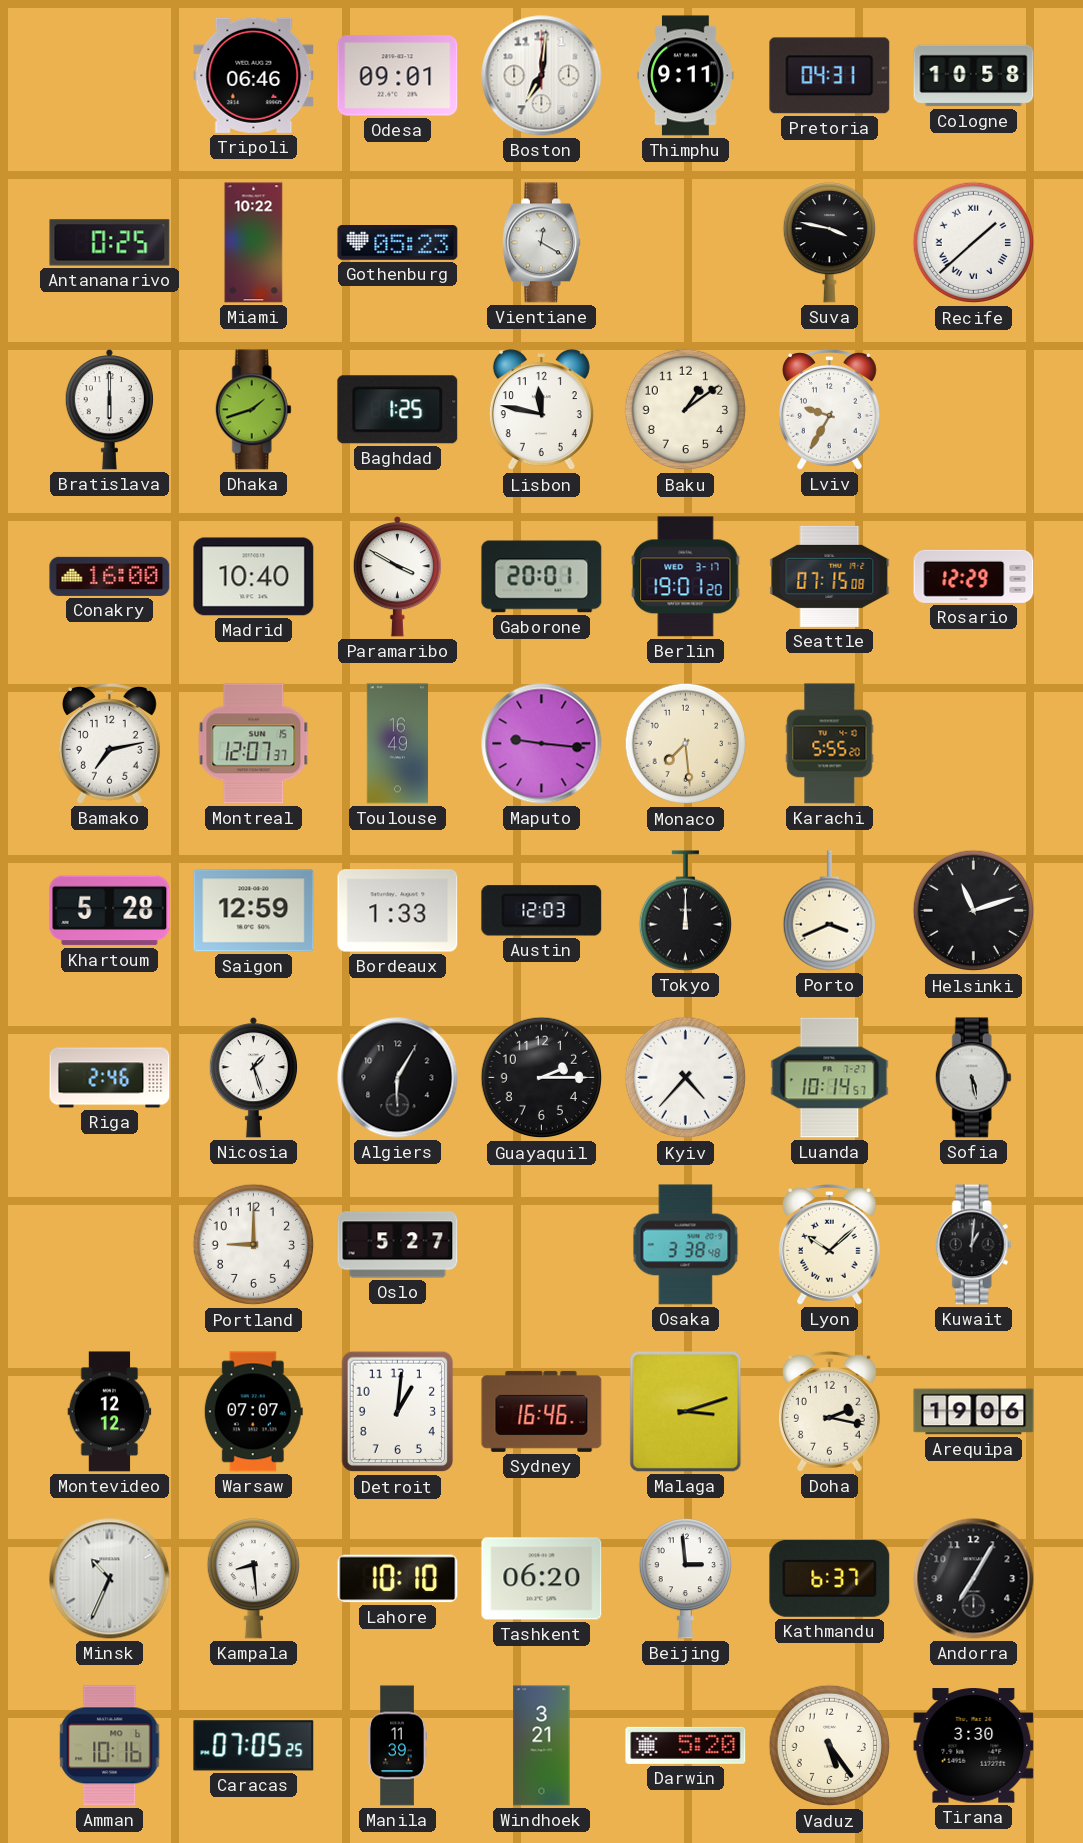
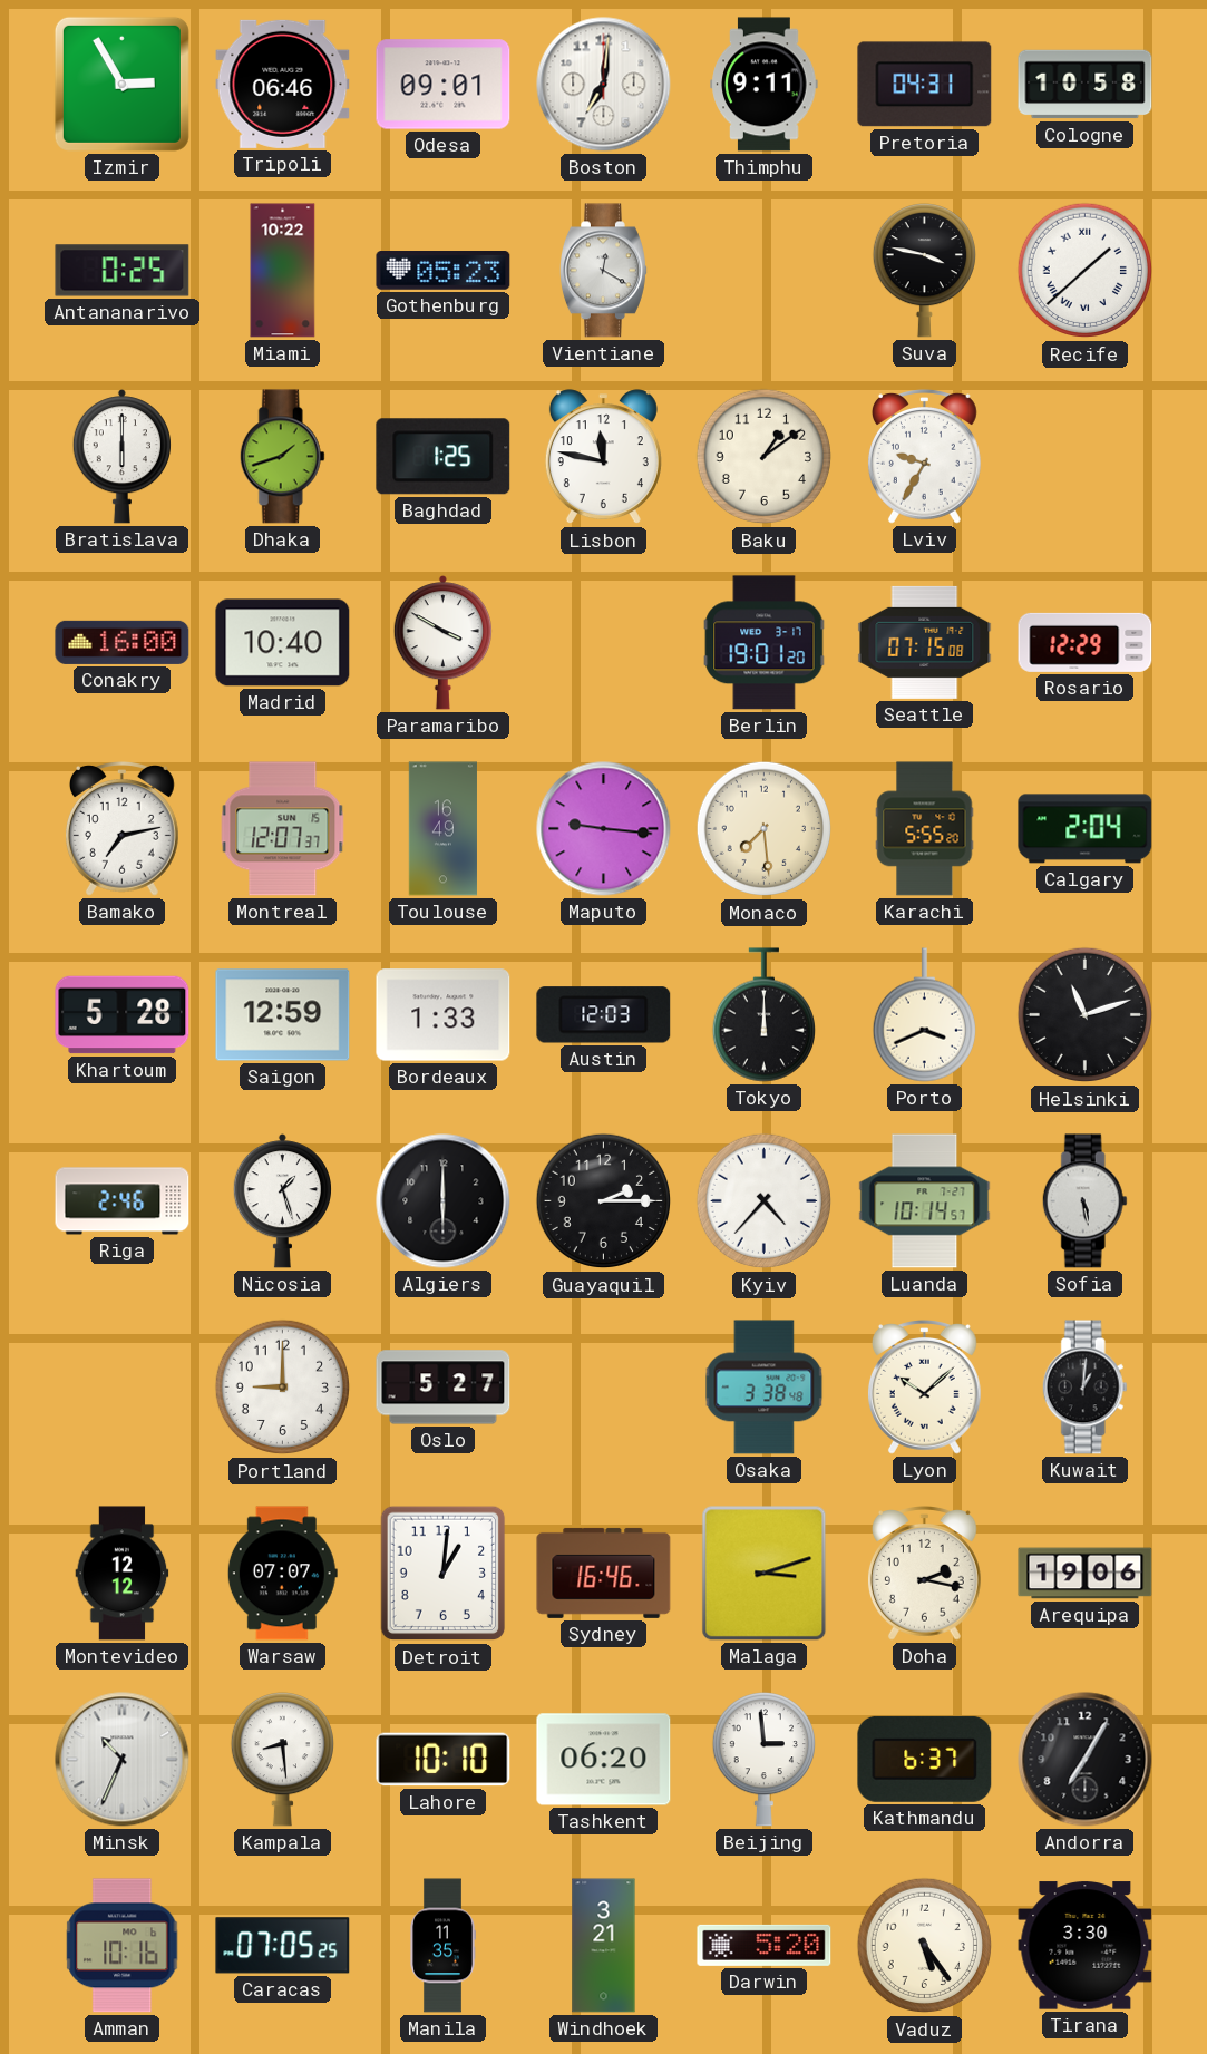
Izmir: none -> 2:55
Gaborone: 20:01 -> none
Calgary: none -> 2:04
Algiers: 6:05 -> 6:00
Manila: 11:39 -> 11:35
